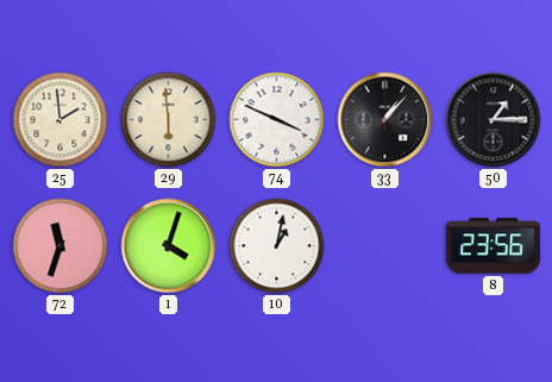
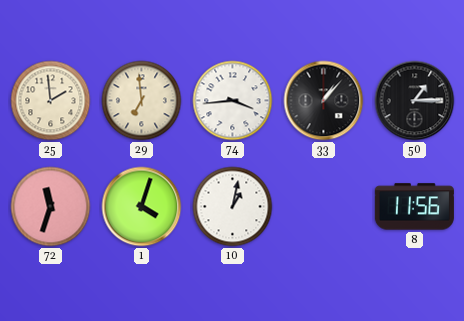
29: 5:59 -> 6:59
74: 3:49 -> 3:44
8: 23:56 -> 11:56
